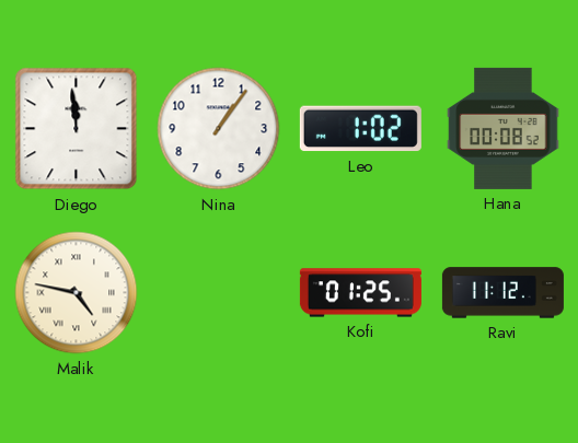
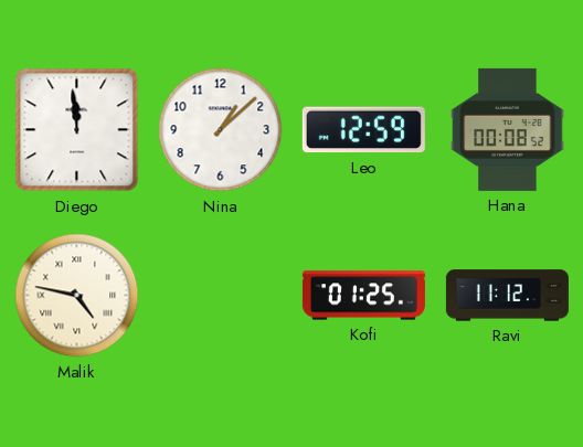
Nina: 1:06 -> 1:08
Leo: 1:02 -> 12:59
